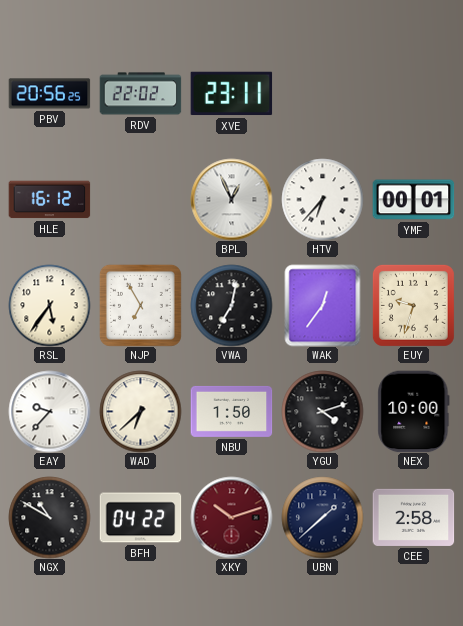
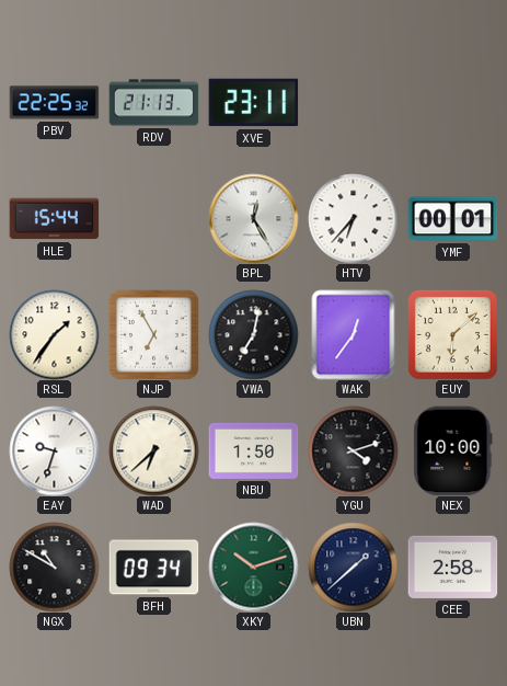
PBV: 20:56 -> 22:25
RDV: 22:02 -> 21:13
HLE: 16:12 -> 15:44
BPL: 12:56 -> 12:25
RSL: 5:36 -> 1:36
EUY: 9:33 -> 6:08
EAY: 9:37 -> 9:33
BFH: 04:22 -> 09:34
XKY dial: burgundy -> green
